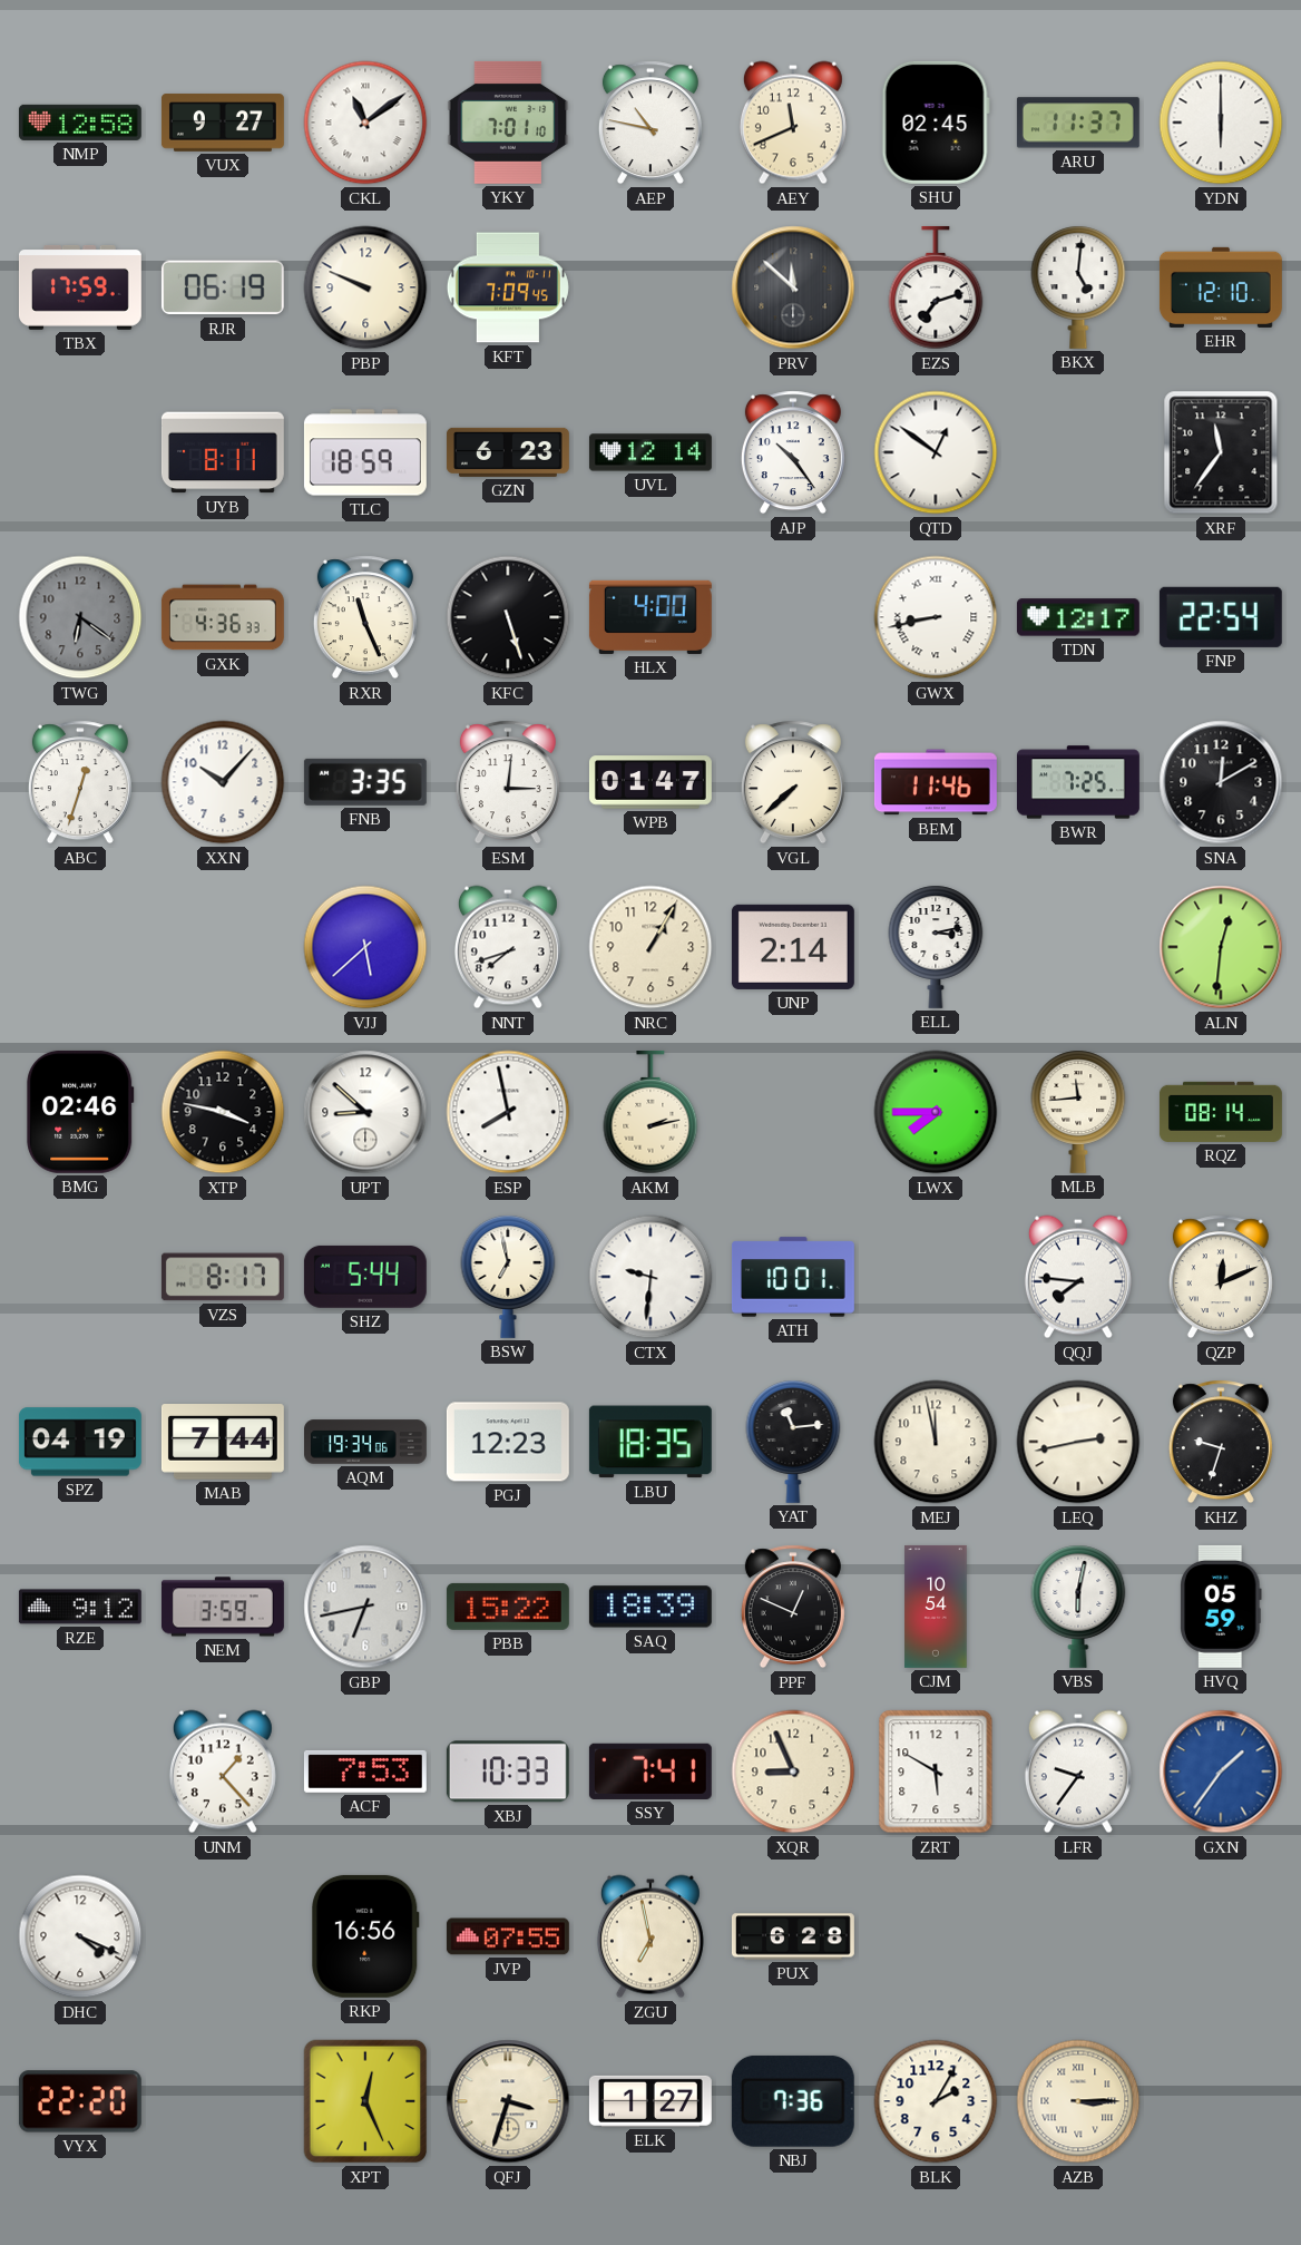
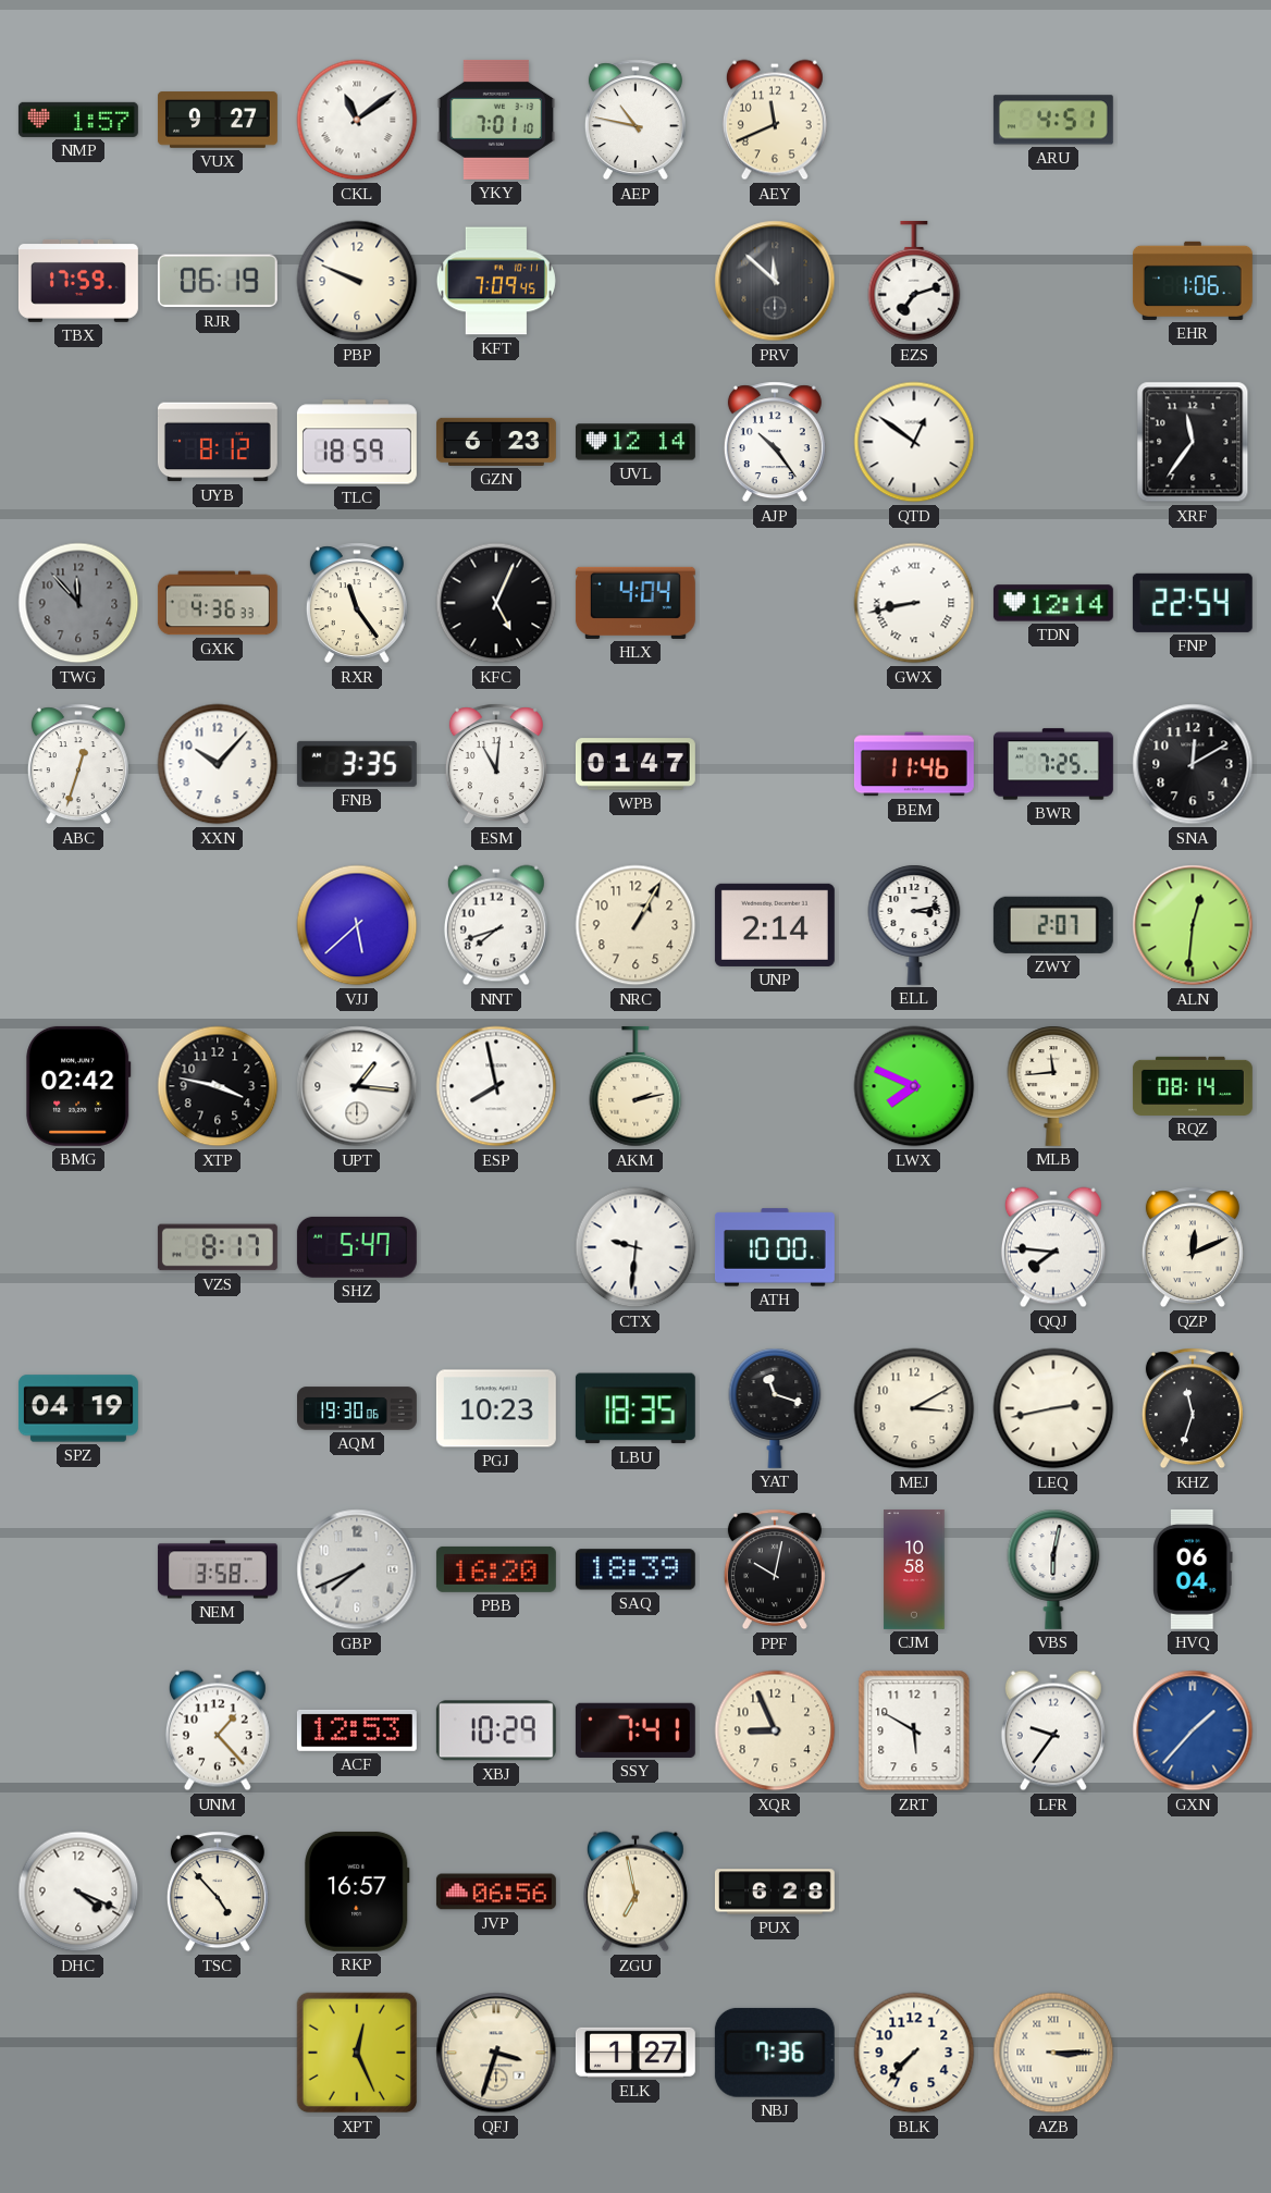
NMP: 12:58 -> 1:57
SHU: 02:45 -> none
ARU: 11:37 -> 4:51
YDN: 6:00 -> none
BKX: 5:01 -> none
EHR: 12:10 -> 1:06
UYB: 8:11 -> 8:12
TWG: 6:21 -> 11:53
RXR: 11:26 -> 11:24
KFC: 5:27 -> 5:04
HLX: 4:00 -> 4:04
TDN: 12:17 -> 12:14
ESM: 3:01 -> 11:01
VGL: 7:38 -> none
ZWY: none -> 2:07
BMG: 02:46 -> 02:42
UPT: 8:52 -> 1:16
LWX: 7:45 -> 7:49
SHZ: 5:44 -> 5:47
BSW: 6:58 -> none
ATH: 10:01 -> 10:00
MAB: 7:44 -> none
AQM: 19:34 -> 19:30
PGJ: 12:23 -> 10:23
YAT: 11:14 -> 11:18
MEJ: 11:58 -> 3:10
KHZ: 9:33 -> 11:33
RZE: 9:12 -> none
NEM: 3:59 -> 3:58
GBP: 6:43 -> 7:41
PBB: 15:22 -> 16:20
PPF: 12:49 -> 10:02
CJM: 10:54 -> 10:58
HVQ: 05:59 -> 06:04
ACF: 7:53 -> 12:53
XBJ: 10:33 -> 10:29
GXN: 1:36 -> 1:37
TSC: none -> 4:53
RKP: 16:56 -> 16:57
JVP: 07:55 -> 06:56
VYX: 22:20 -> none
BLK: 2:05 -> 7:37
